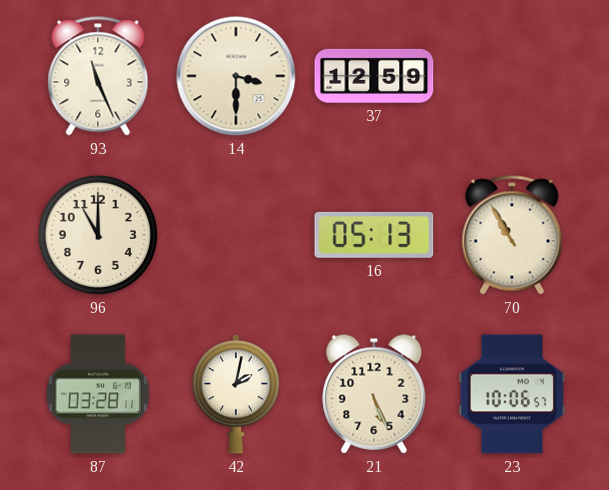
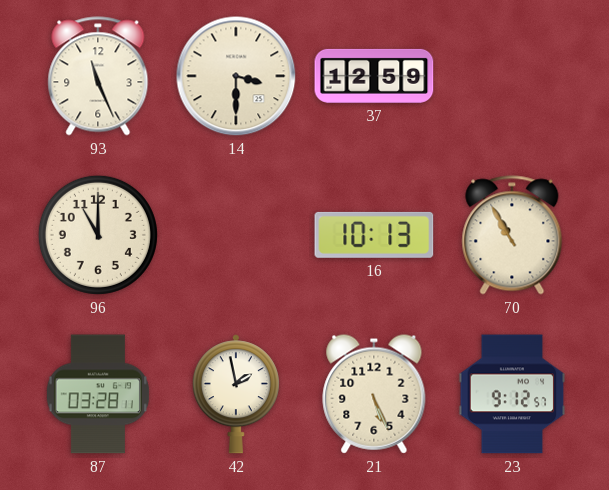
16: 05:13 -> 10:13
42: 2:02 -> 1:58
23: 10:06 -> 9:12
